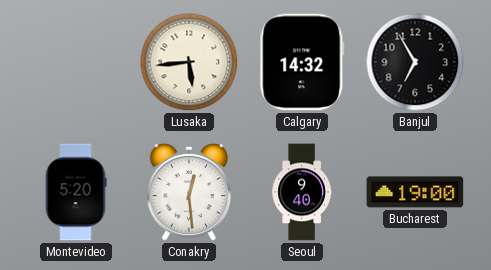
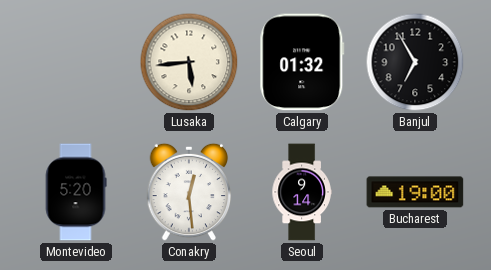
Calgary: 14:32 -> 01:32
Seoul: 9:40 -> 9:14
